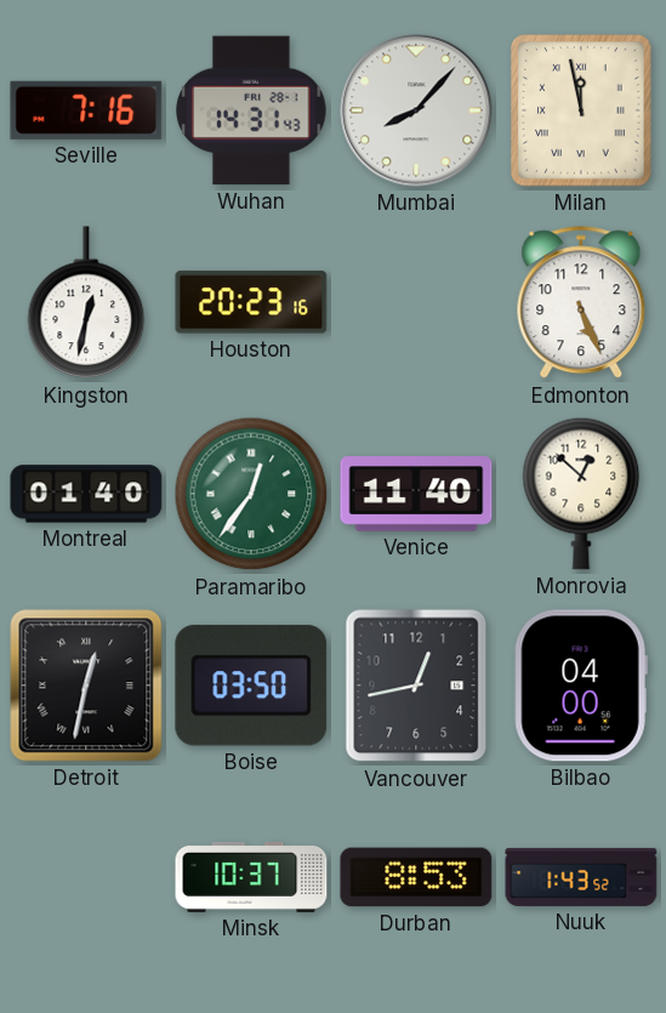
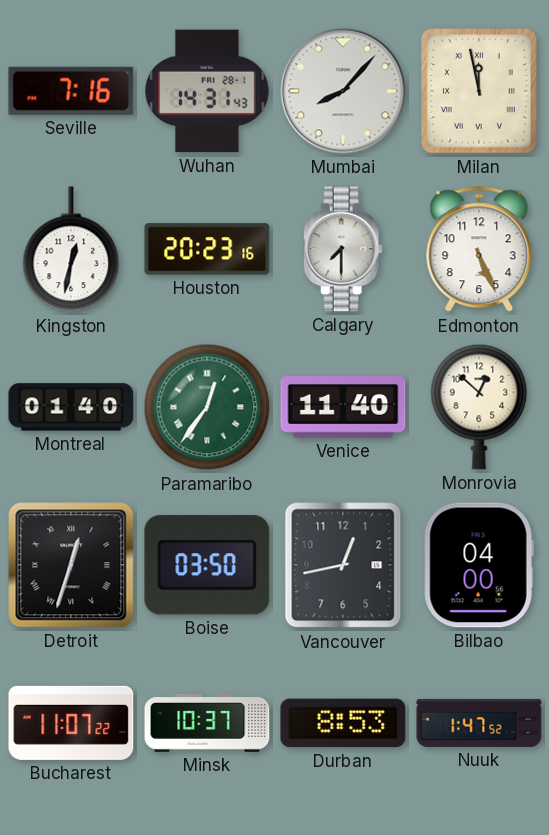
Calgary: none -> 7:30
Detroit: 12:32 -> 12:33
Bucharest: none -> 11:07
Nuuk: 1:43 -> 1:47
